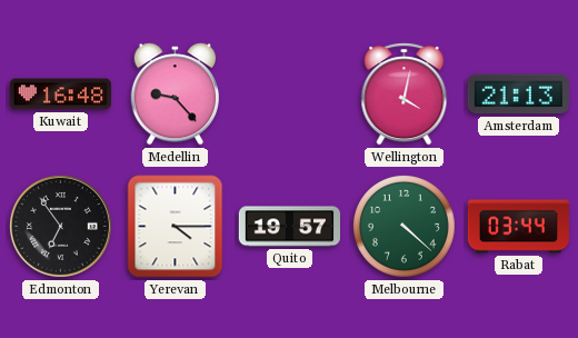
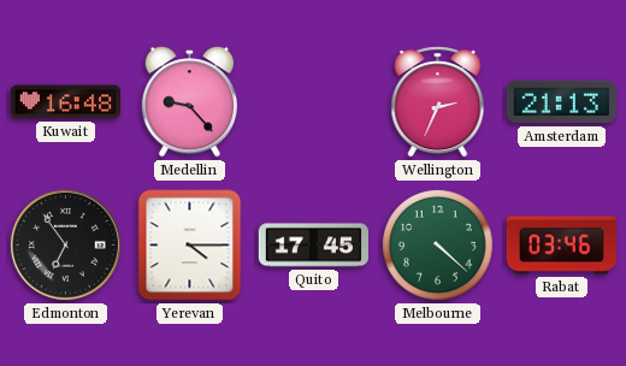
Wellington: 4:02 -> 2:34
Quito: 19:57 -> 17:45
Rabat: 03:44 -> 03:46
